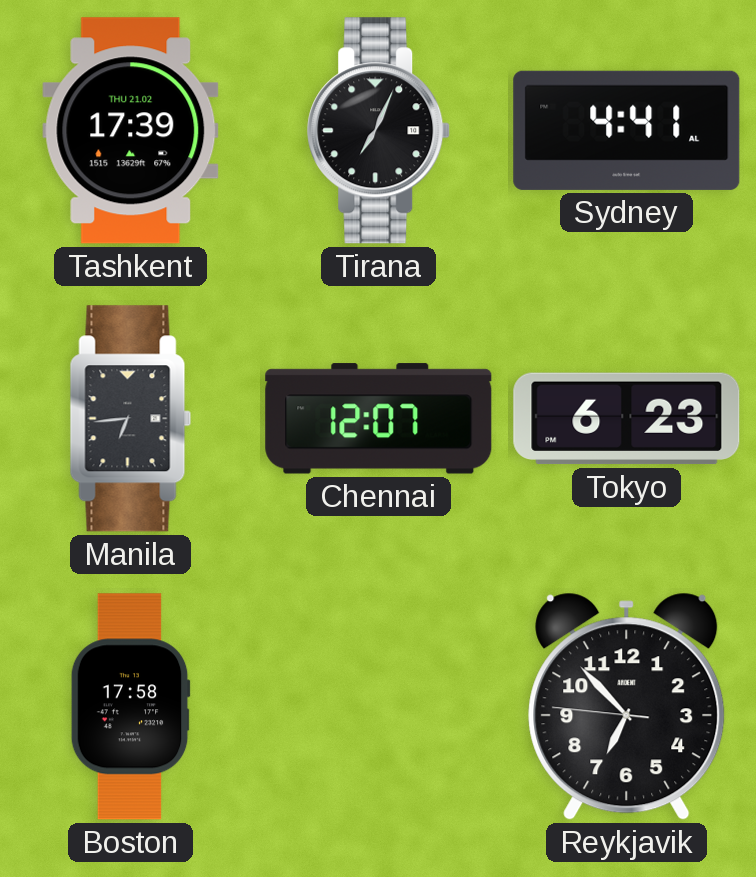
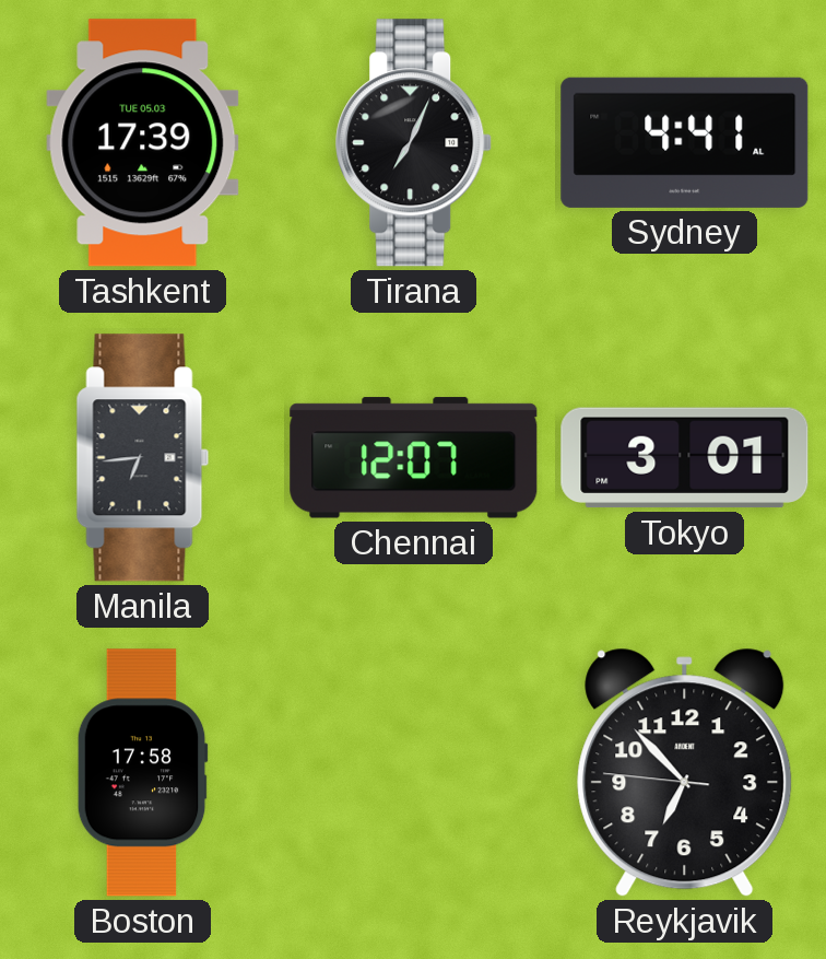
Tashkent date: THU 21.02 -> TUE 05.03
Tokyo: 6:23 -> 3:01
